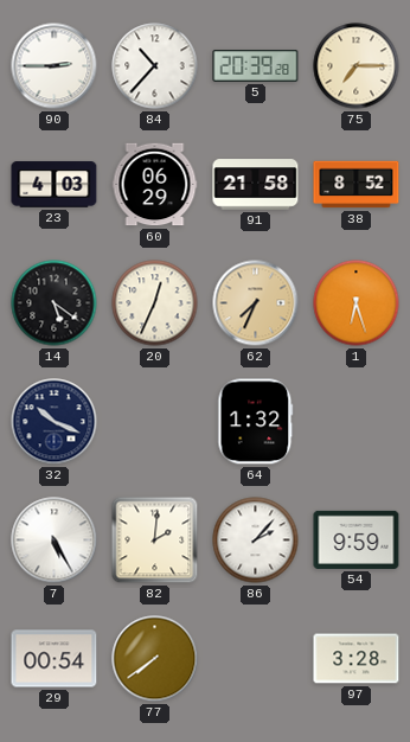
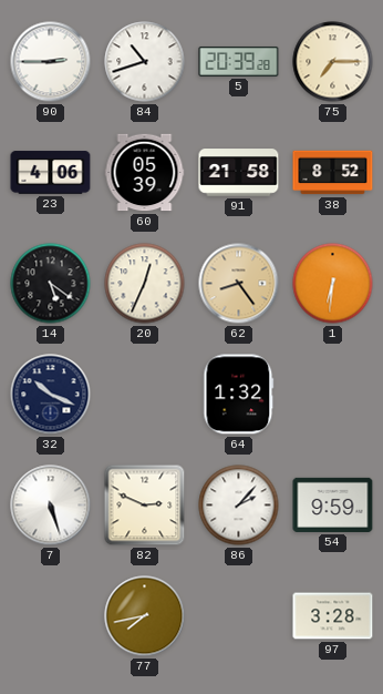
84: 10:37 -> 10:42
23: 4:03 -> 4:06
60: 06:29 -> 05:39
62: 7:34 -> 8:24
1: 6:27 -> 6:31
7: 5:25 -> 5:27
82: 2:01 -> 2:49
29: 00:54 -> none
77: 7:39 -> 7:43
